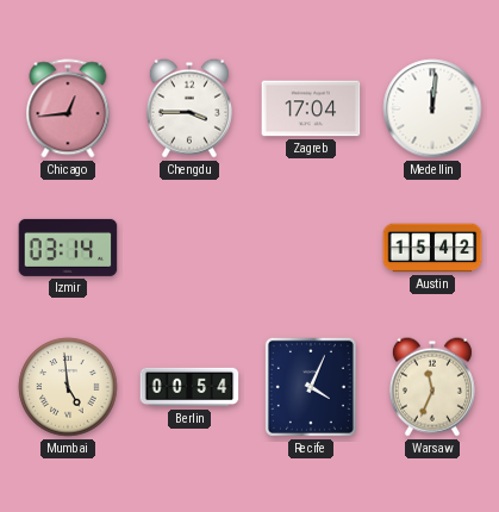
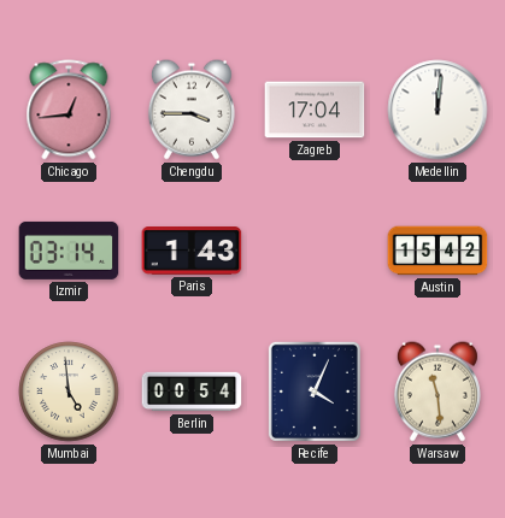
Paris: none -> 1:43
Warsaw: 11:34 -> 11:29
